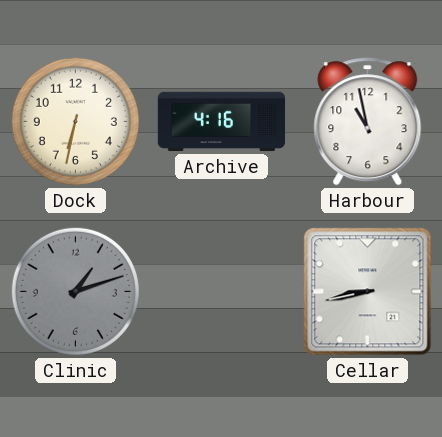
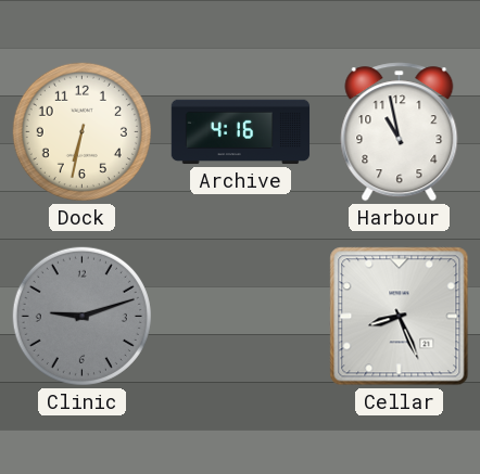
Clinic: 1:12 -> 9:12
Cellar: 8:43 -> 8:26
